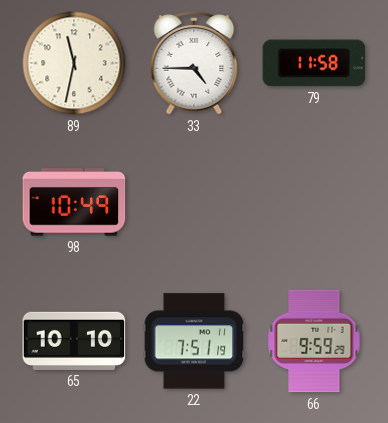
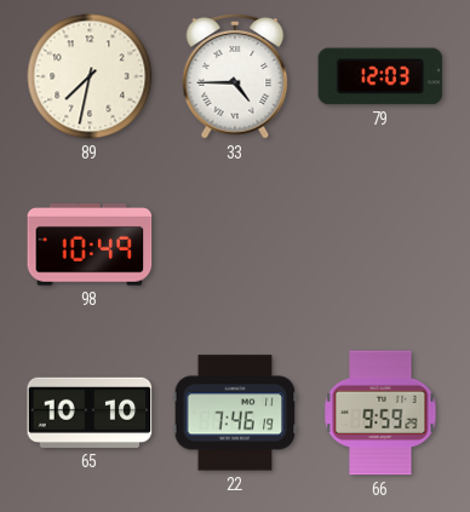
89: 11:32 -> 7:32
79: 11:58 -> 12:03
22: 7:51 -> 7:46
